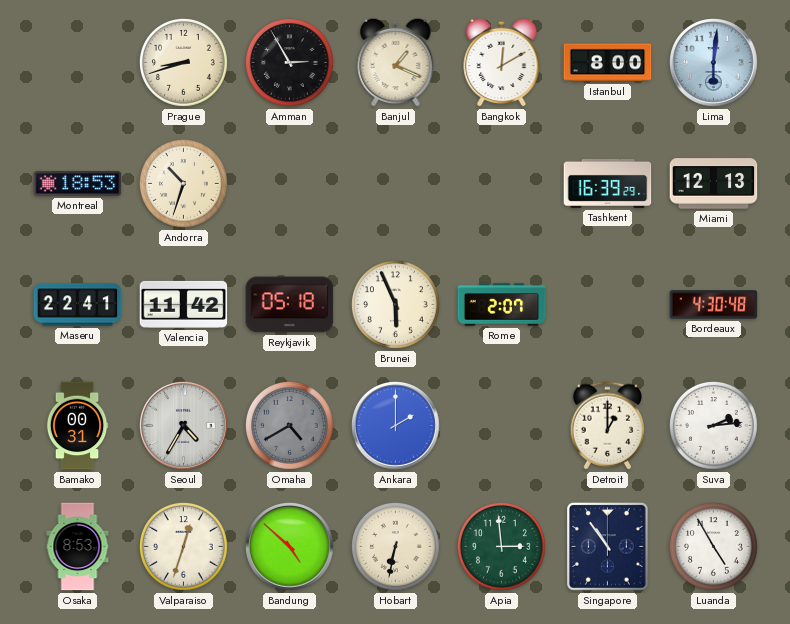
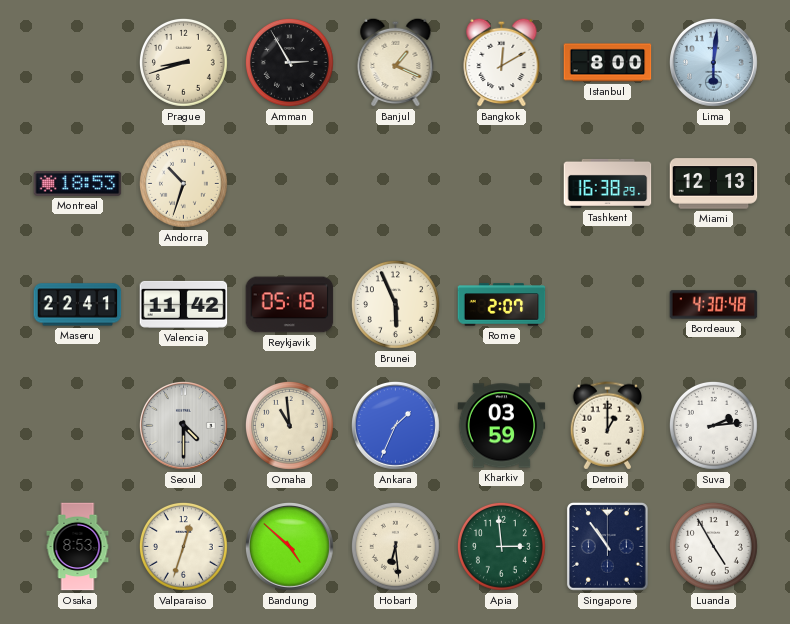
Tashkent: 16:39 -> 16:38
Bamako: 00:31 -> none
Seoul: 4:35 -> 4:30
Omaha: 4:40 -> 10:59
Omaha dial: grey -> cream
Ankara: 2:00 -> 1:34
Kharkiv: none -> 03:59
Hobart: 6:32 -> 6:29
